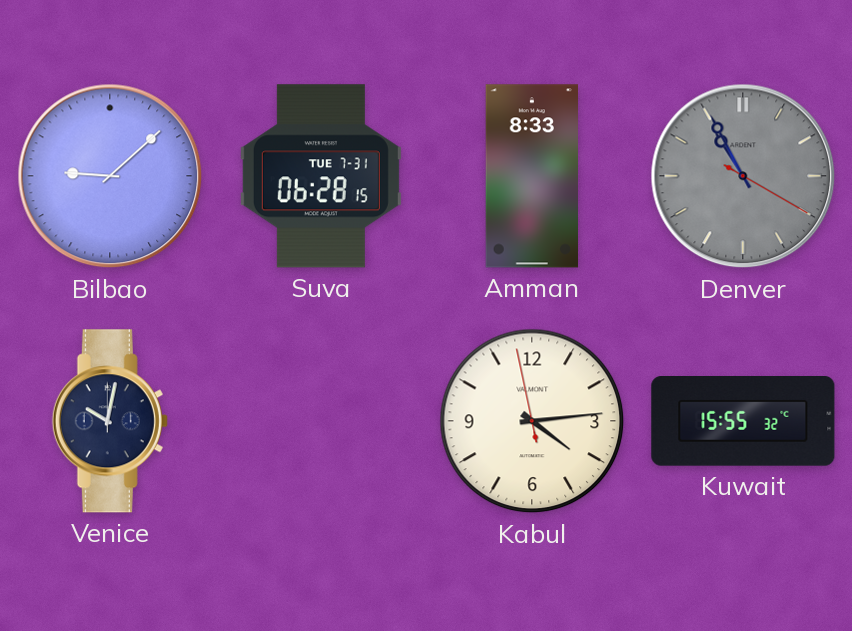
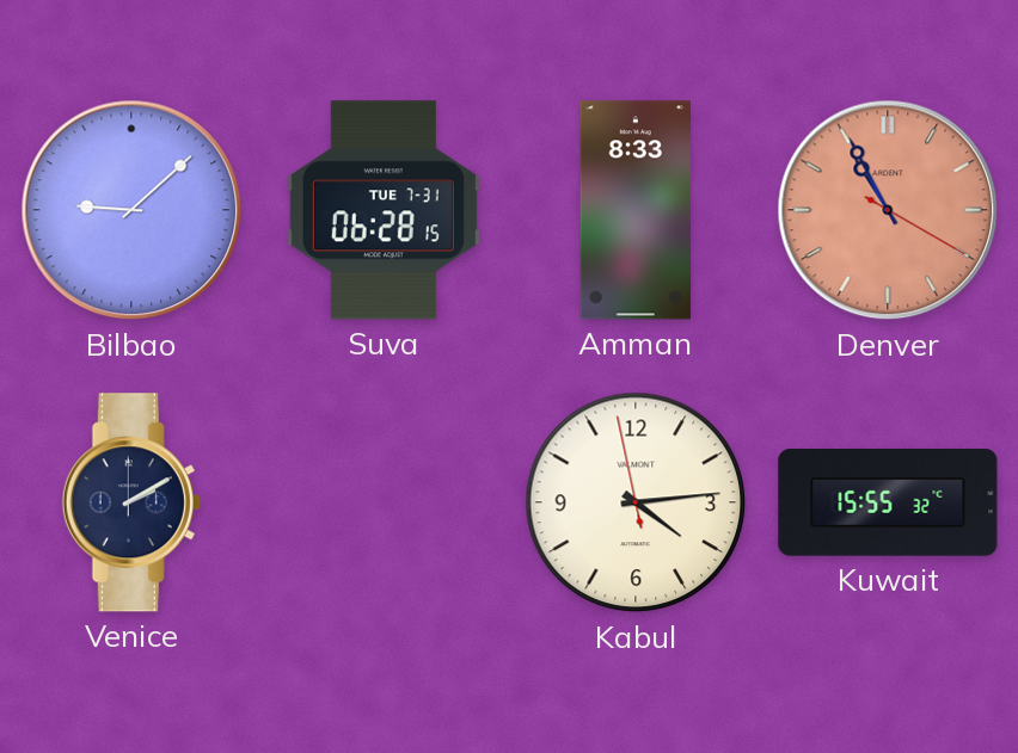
Denver dial: grey -> salmon
Venice: 10:02 -> 2:10
